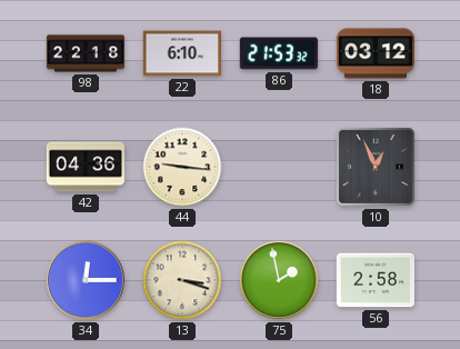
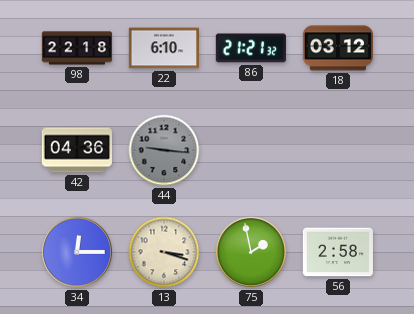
86: 21:53 -> 21:21
44 dial: cream -> grey
10: 12:56 -> none
